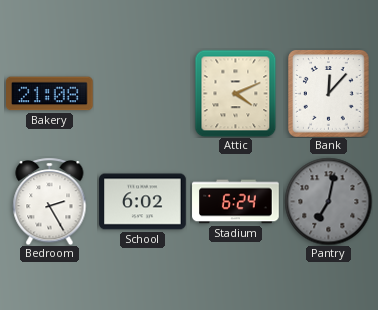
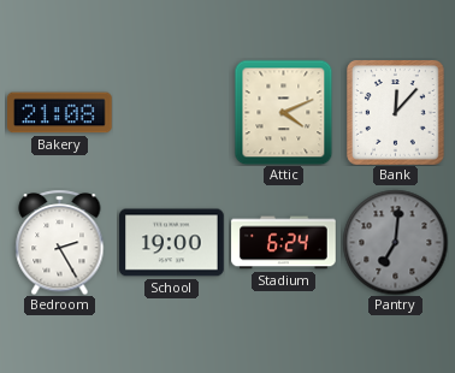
School: 6:02 -> 19:00
Pantry: 7:02 -> 7:01
